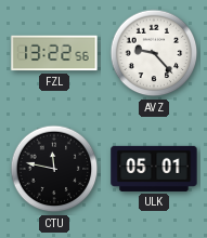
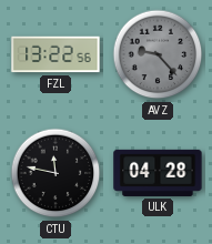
AVZ dial: white -> grey
ULK: 05:01 -> 04:28
